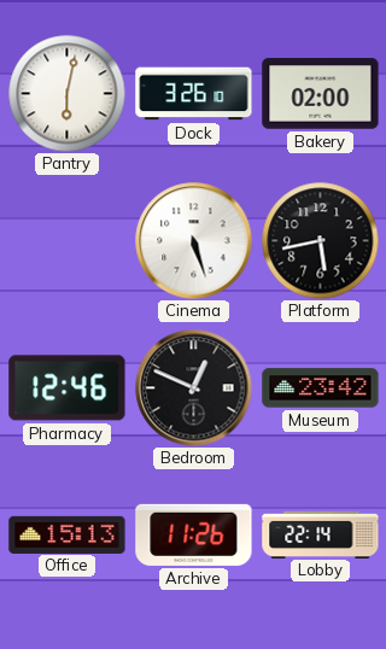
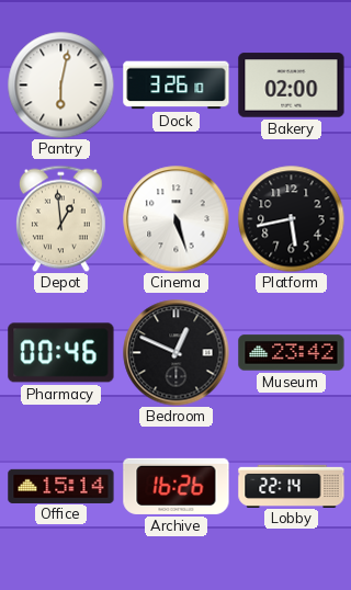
Depot: none -> 12:59
Pharmacy: 12:46 -> 00:46
Office: 15:13 -> 15:14
Archive: 11:26 -> 16:26
